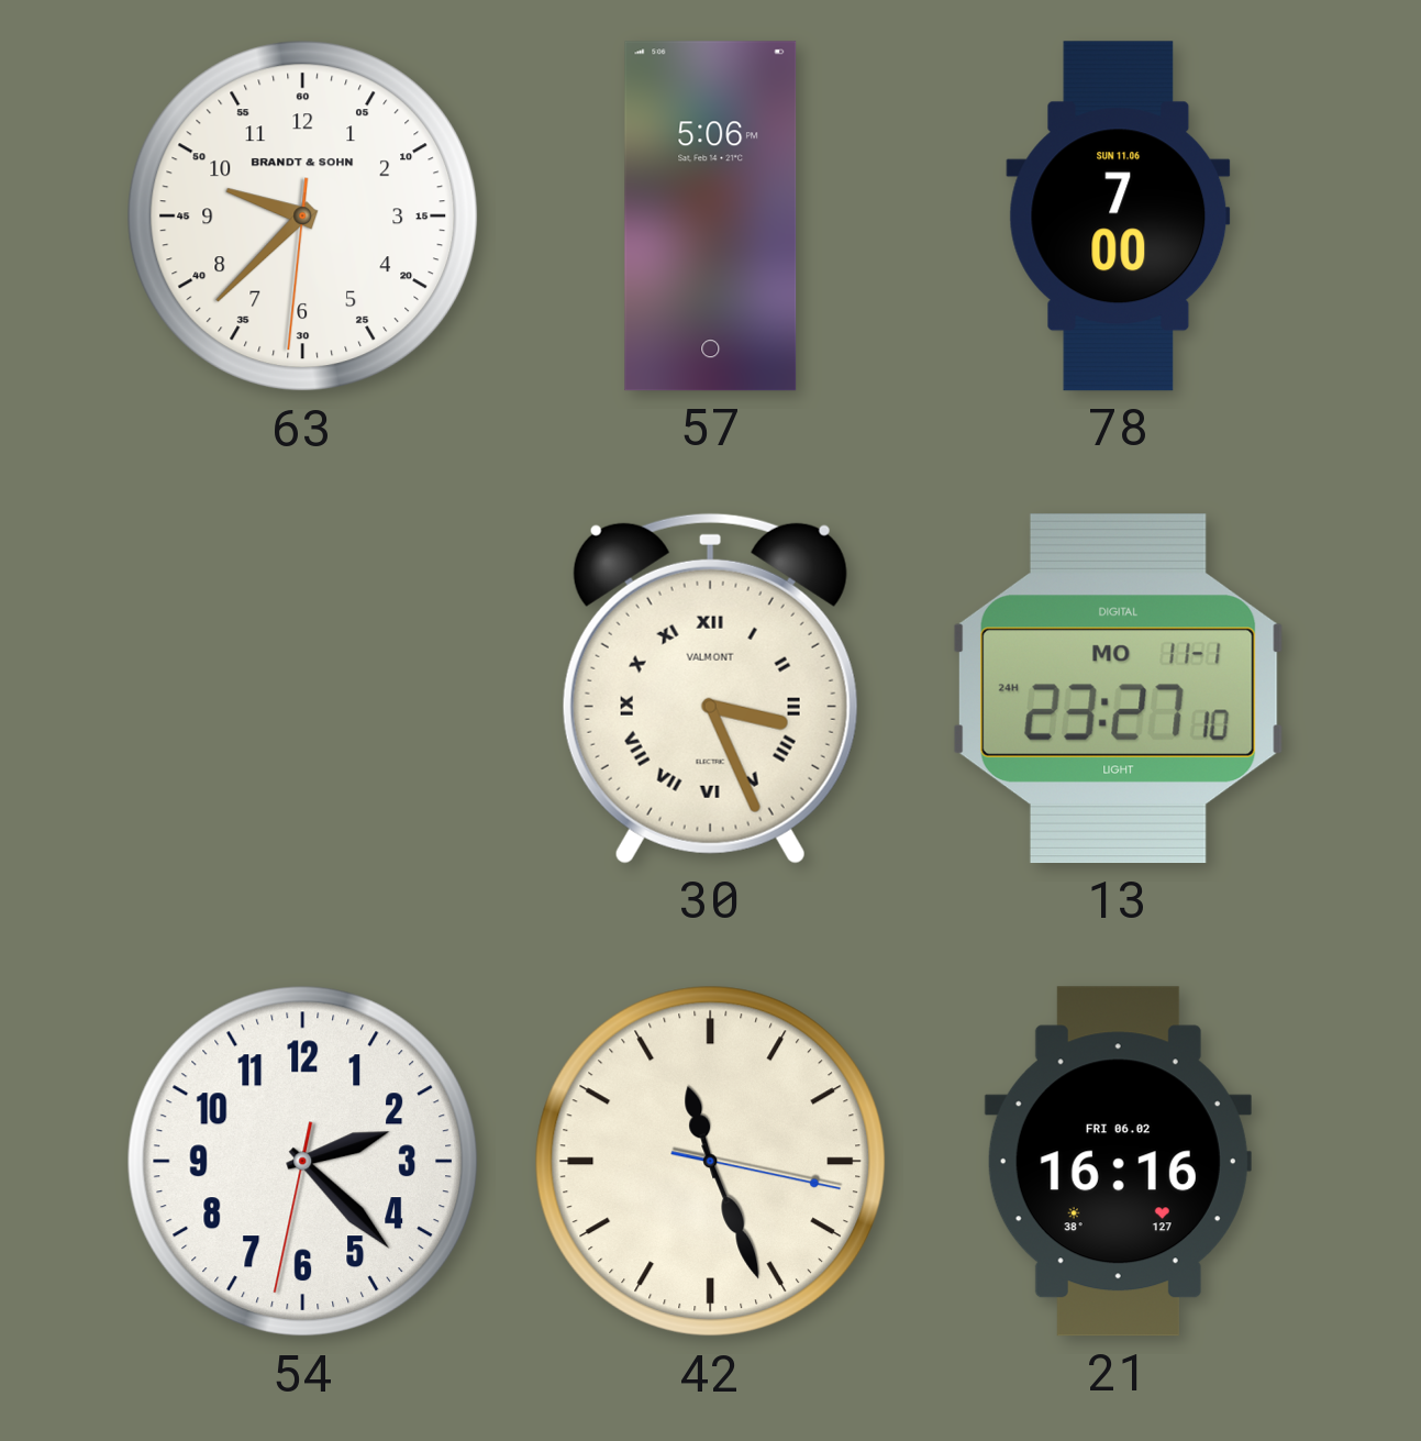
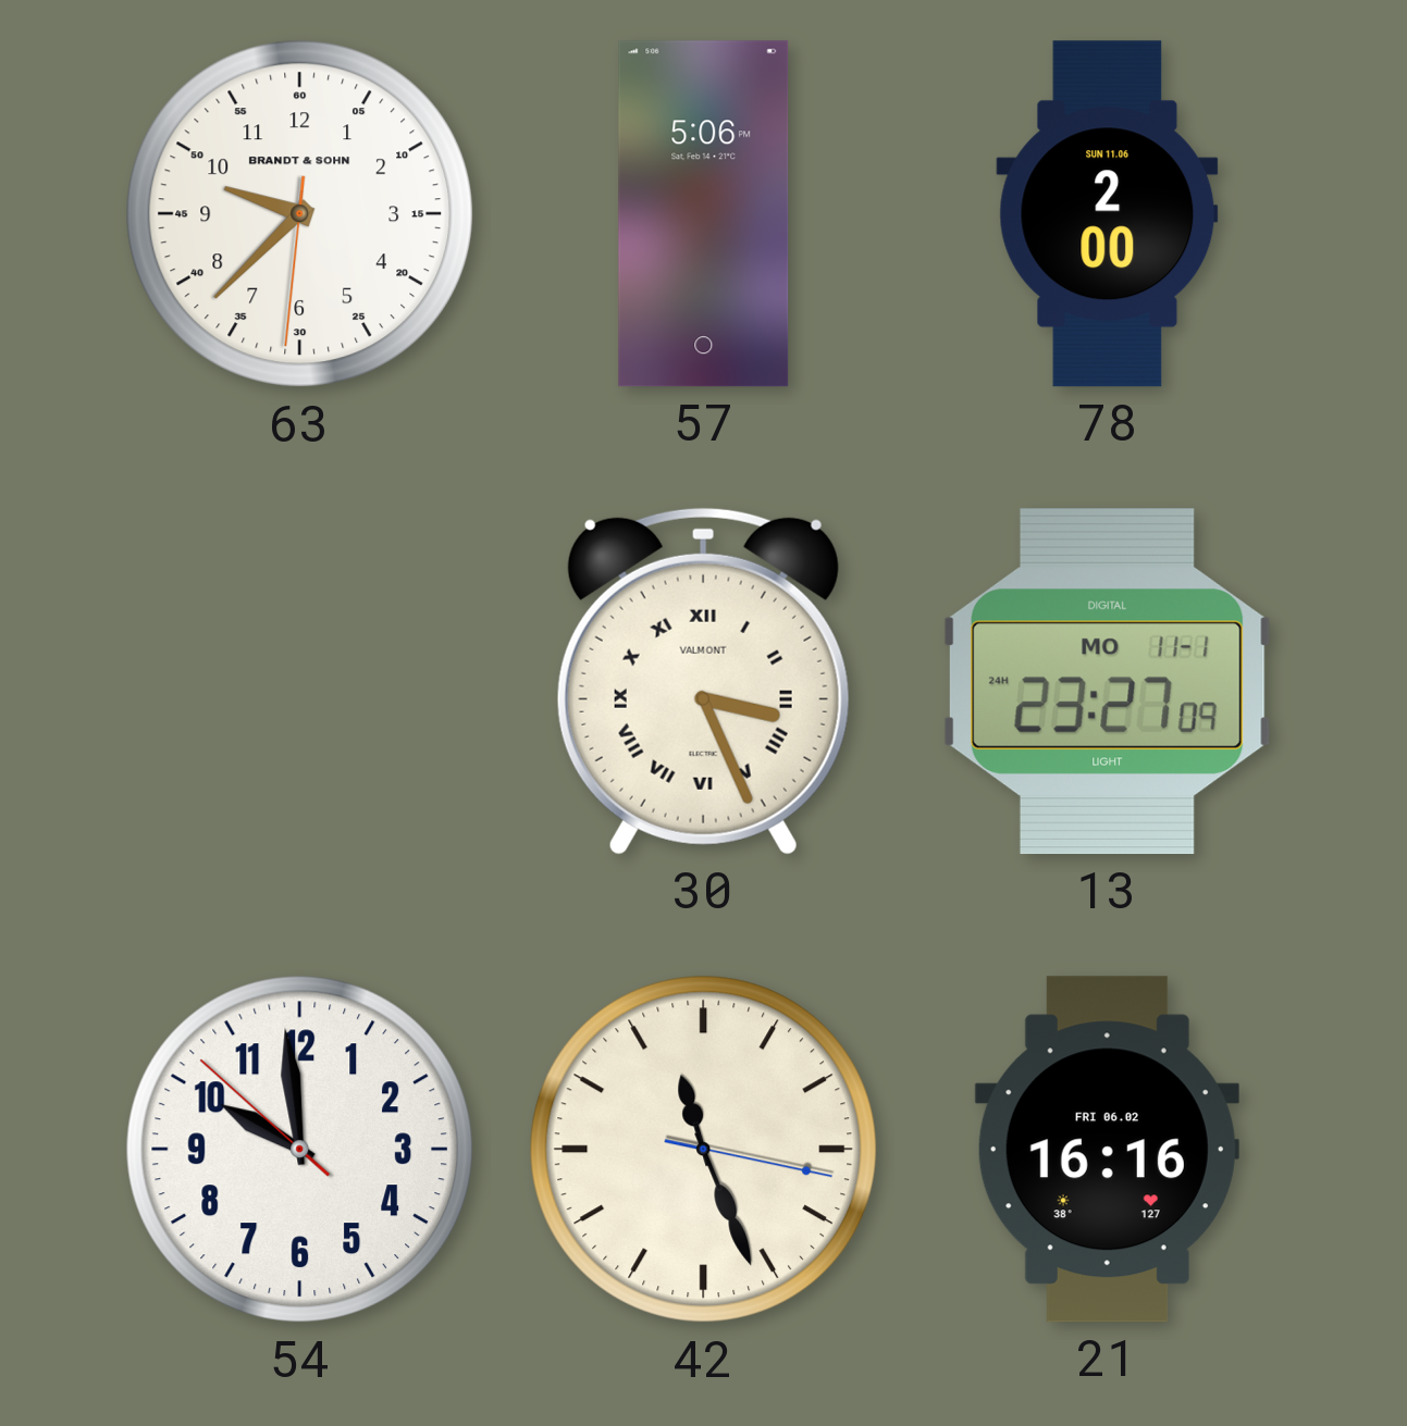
78: 7:00 -> 2:00
13: 23:27:10 -> 23:27:09
54: 2:22 -> 9:58
